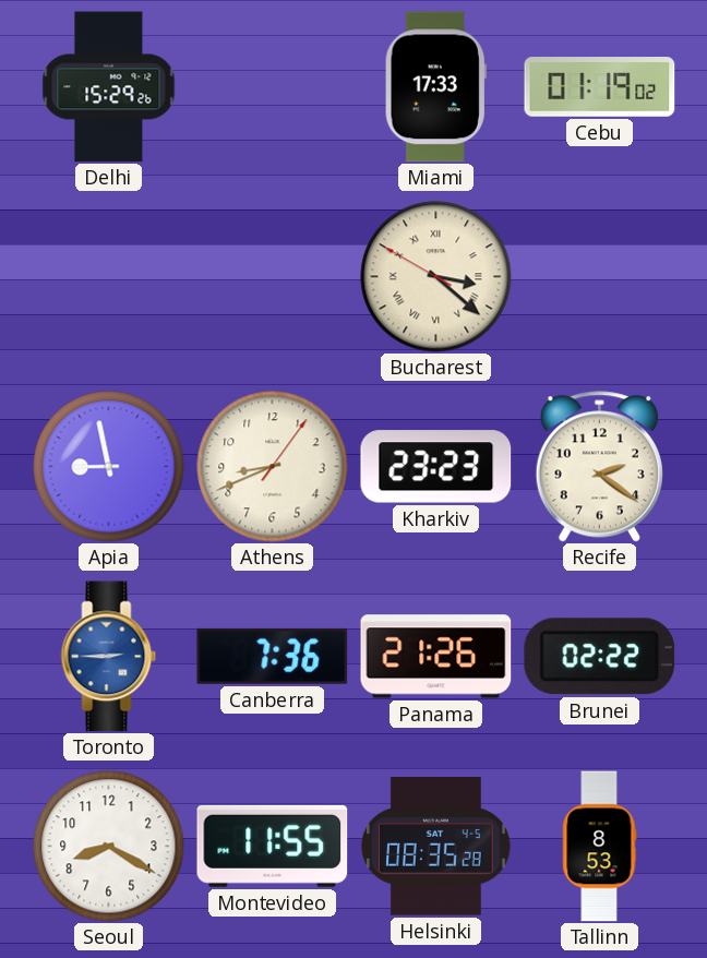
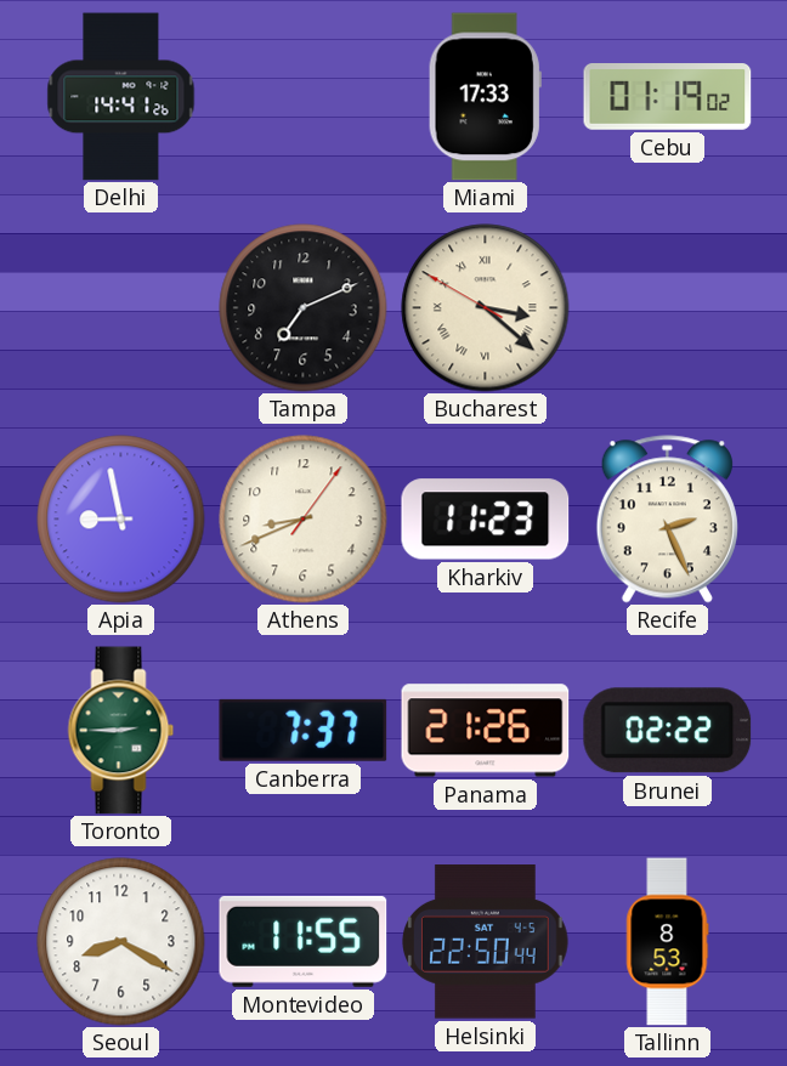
Delhi: 15:29 -> 14:41
Tampa: none -> 7:11
Kharkiv: 23:23 -> 11:23
Recife: 2:21 -> 2:26
Toronto dial: blue -> green
Canberra: 7:36 -> 7:37
Helsinki: 08:35 -> 22:50
